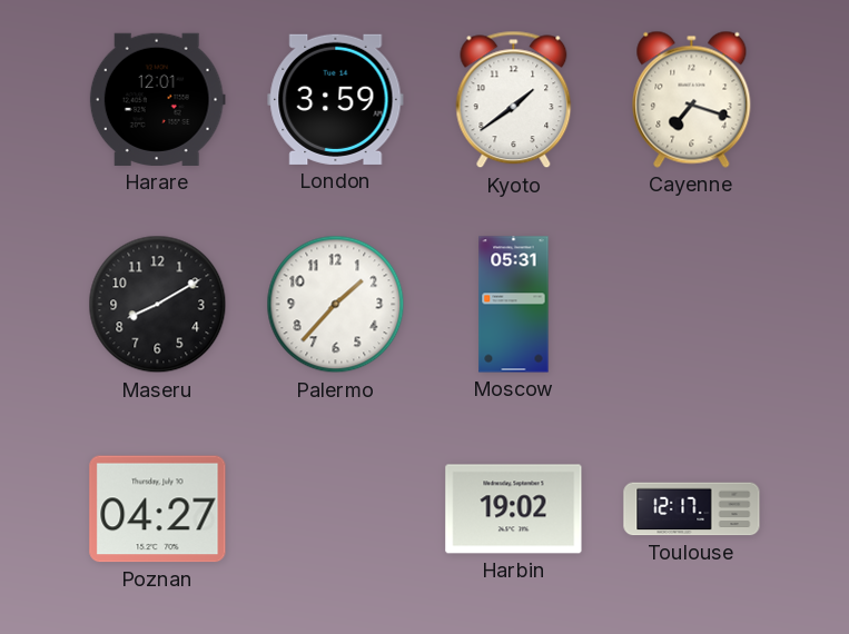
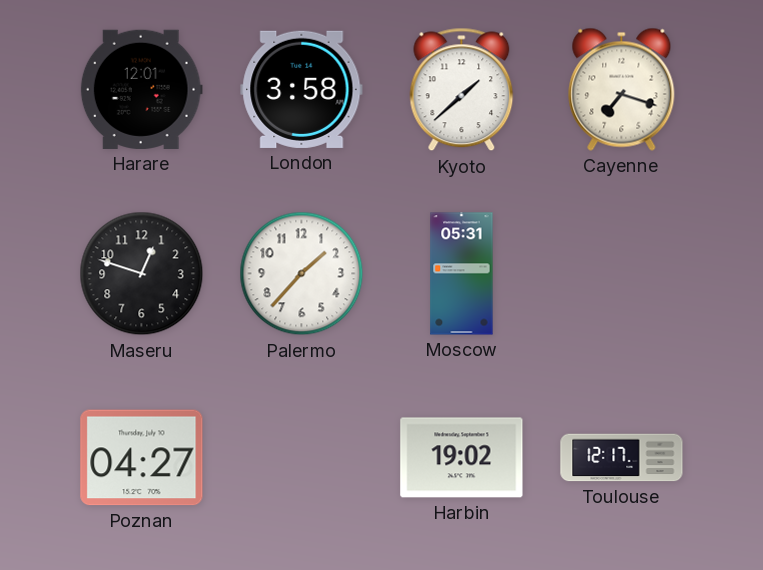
London: 3:59 -> 3:58
Kyoto: 1:39 -> 1:38
Maseru: 8:10 -> 12:48
